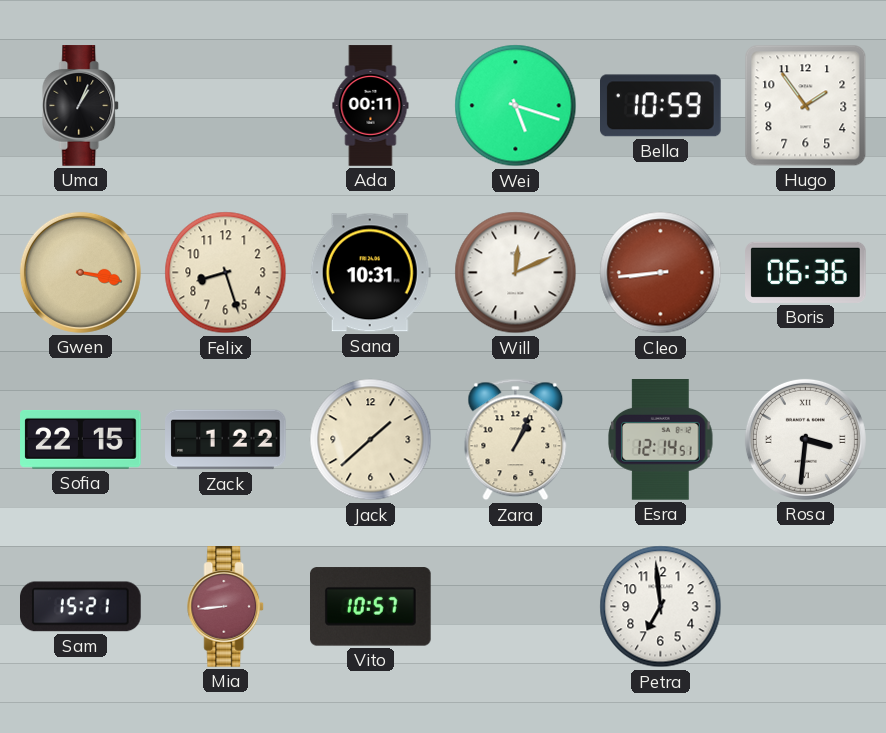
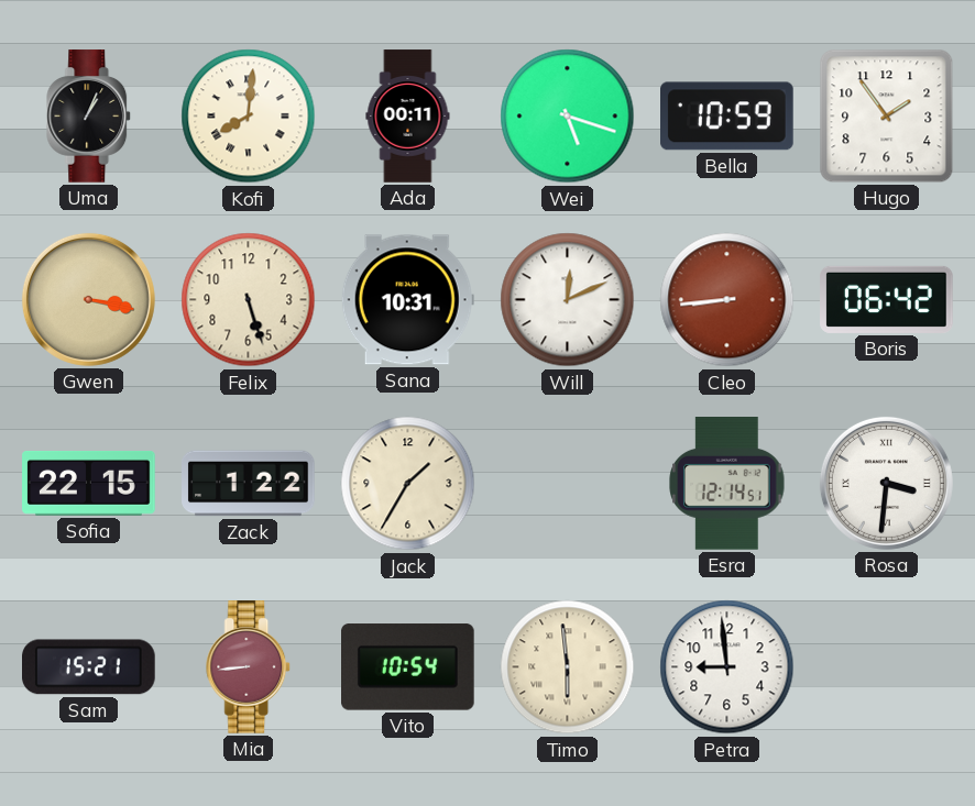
Kofi: none -> 8:01
Felix: 8:27 -> 5:27
Boris: 06:36 -> 06:42
Jack: 1:38 -> 1:35
Zara: 1:04 -> none
Vito: 10:57 -> 10:54
Timo: none -> 5:59
Petra: 6:59 -> 8:59
